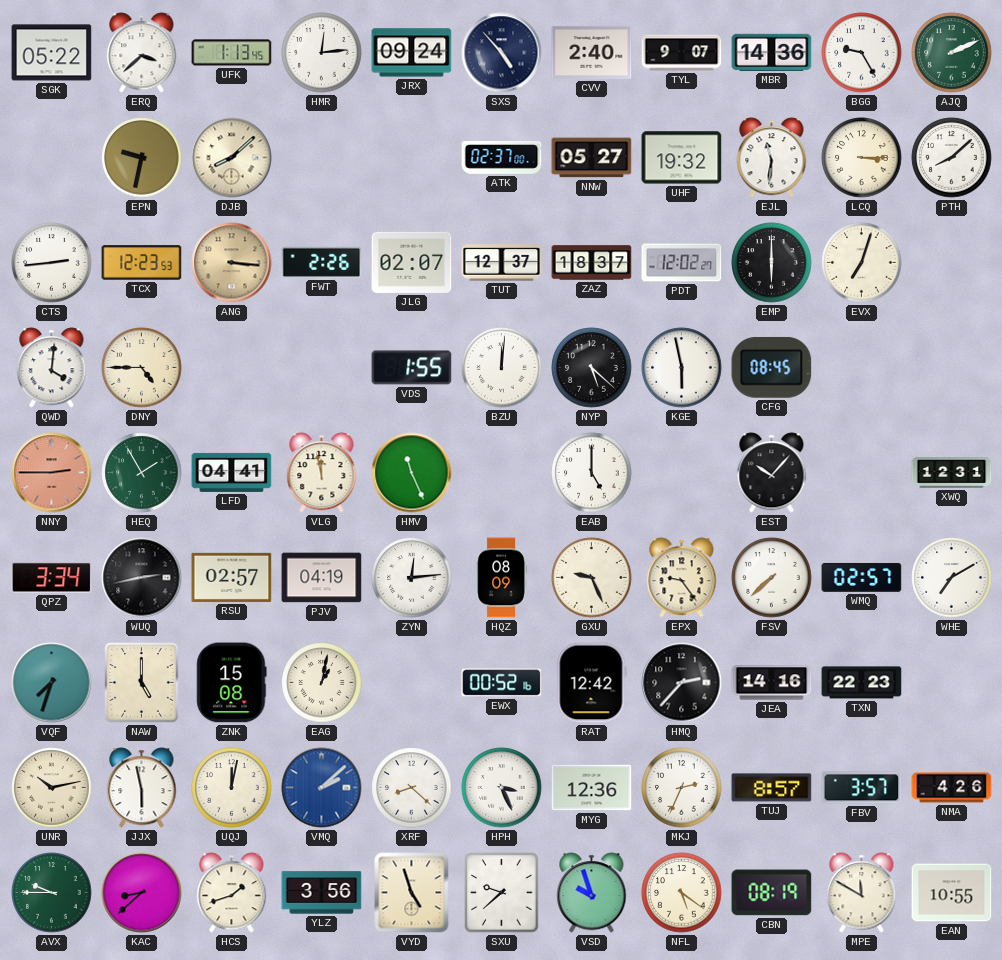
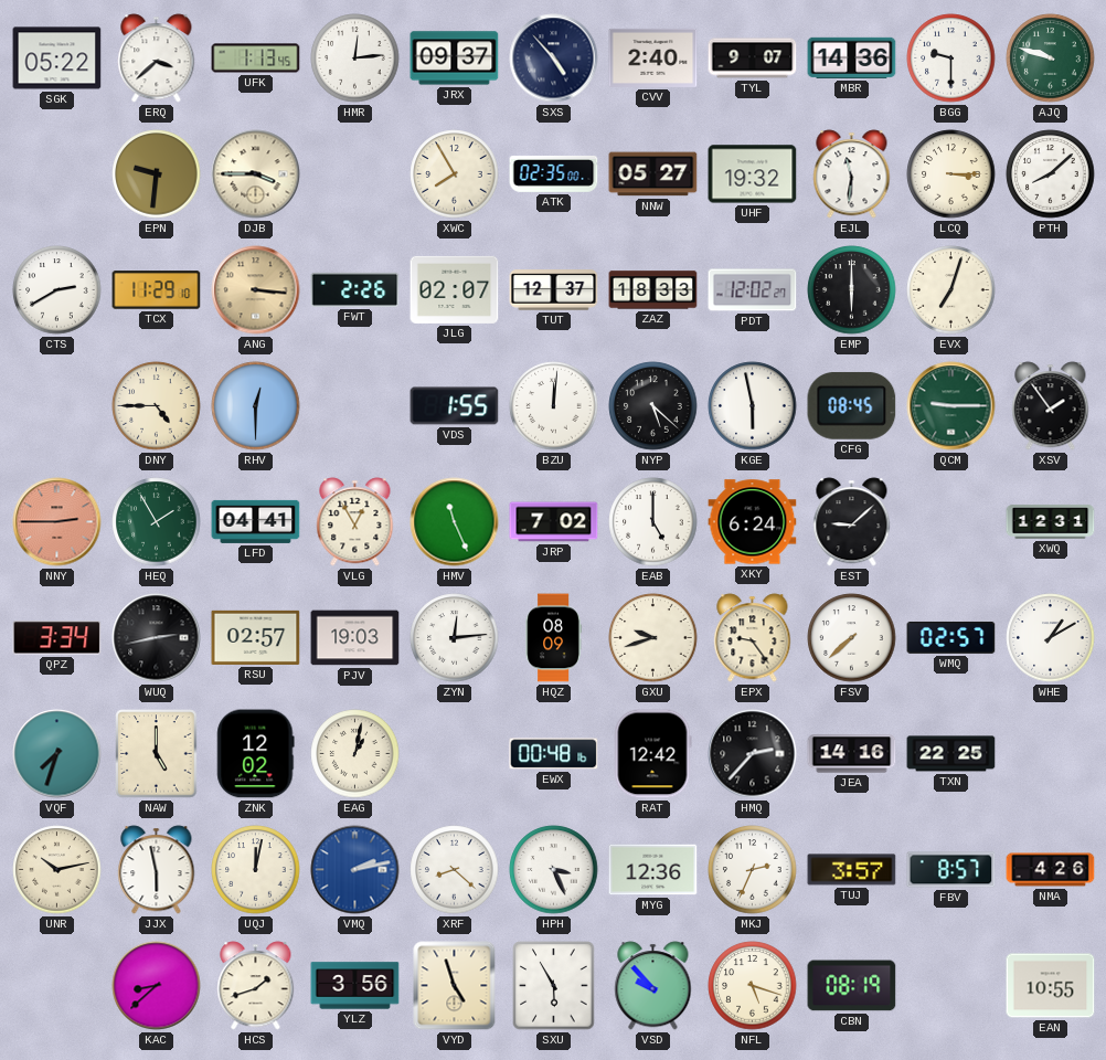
JRX: 09:24 -> 09:37
BGG: 9:25 -> 9:30
AJQ: 2:11 -> 9:48
EPN: 9:32 -> 9:31
DJB: 8:08 -> 3:45
XWC: none -> 7:55
ATK: 02:37 -> 02:35
CTS: 2:44 -> 2:40
TCX: 12:23 -> 11:29
ZAZ: 18:37 -> 18:33
QWD: 4:01 -> none
RHV: none -> 12:30
QCM: none -> 9:15
XSV: none -> 1:54
VLG: 11:58 -> 12:55
JRP: none -> 7:02
XKY: none -> 6:24
EST: 10:07 -> 9:08
PJV: 04:19 -> 19:03
GXU: 9:26 -> 9:42
WHE: 7:10 -> 1:10
ZNK: 15:08 -> 12:02
EWX: 00:52 -> 00:48
TXN: 22:23 -> 22:25
VMQ: 2:08 -> 2:13
TUJ: 8:57 -> 3:57
FBV: 3:57 -> 8:57
AVX: 9:45 -> none
SXU: 9:38 -> 5:55
VSD: 9:57 -> 9:53
NFL: 5:21 -> 5:18
MPE: 11:50 -> none
